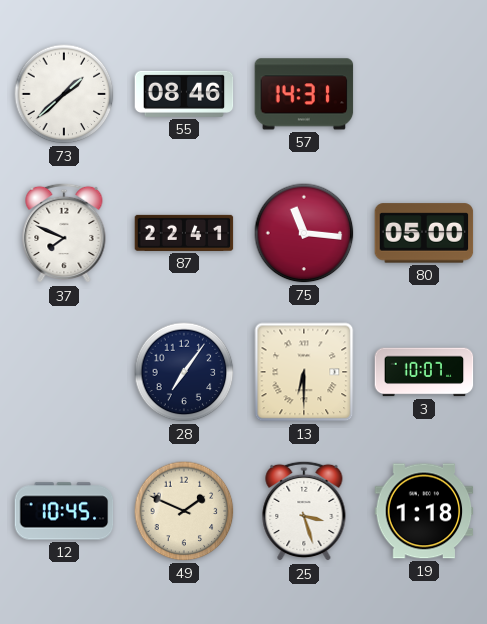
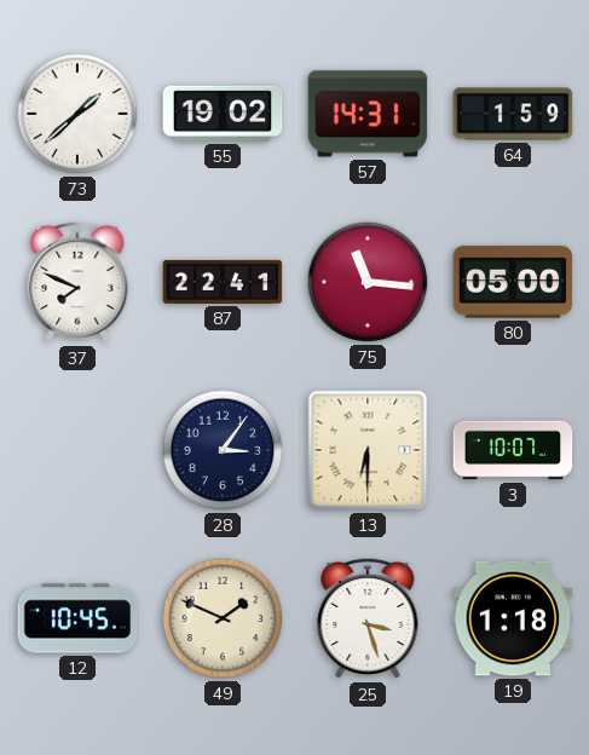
55: 08:46 -> 19:02
64: none -> 1:59
28: 7:06 -> 3:06
